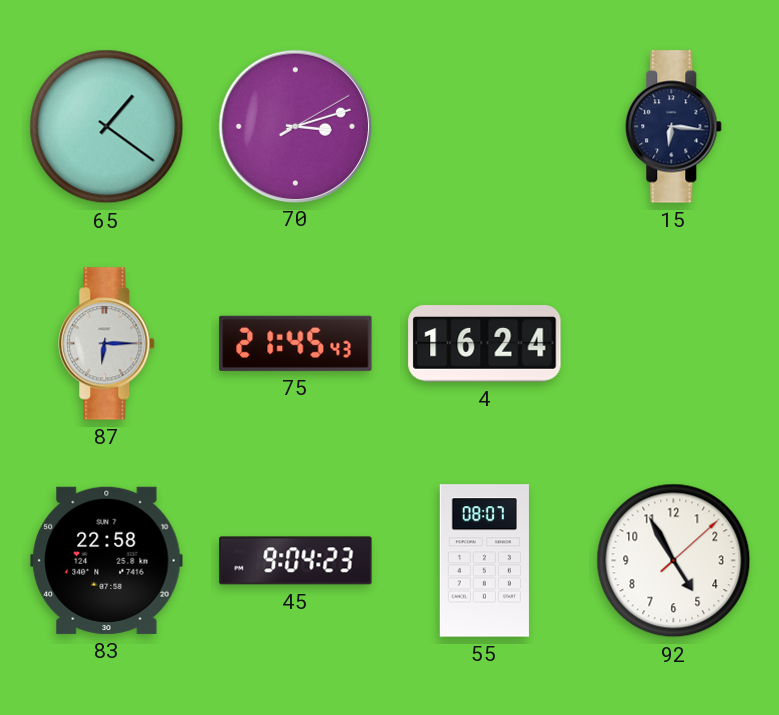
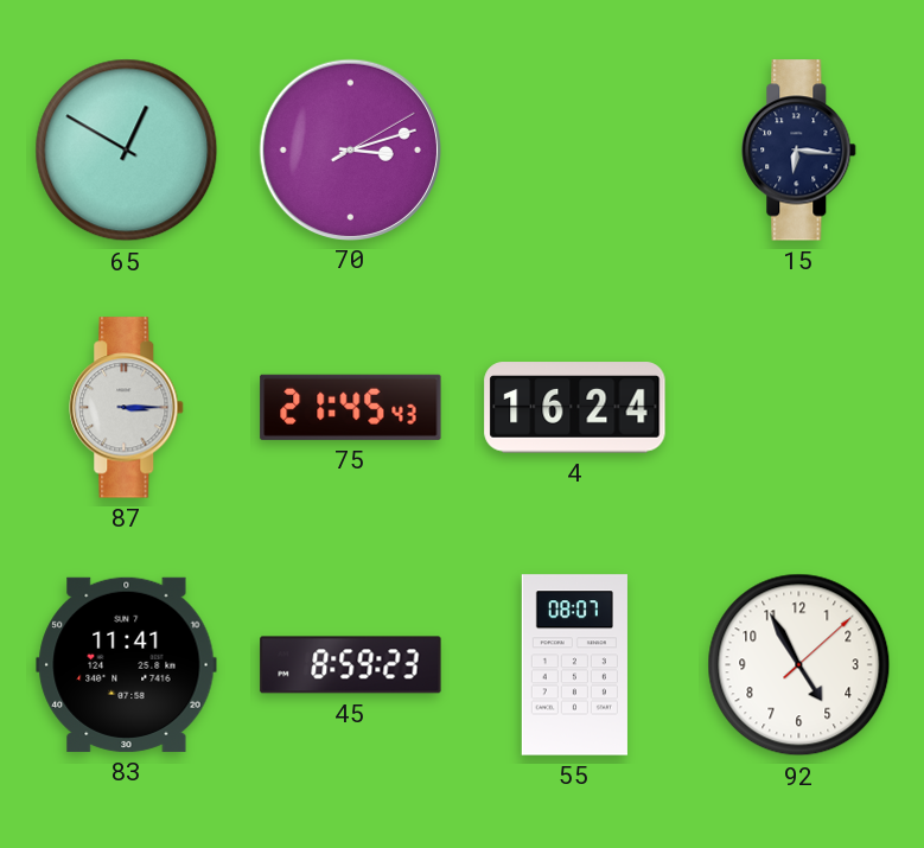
65: 1:21 -> 12:50
87: 6:15 -> 3:15
83: 22:58 -> 11:41
45: 9:04 -> 8:59
